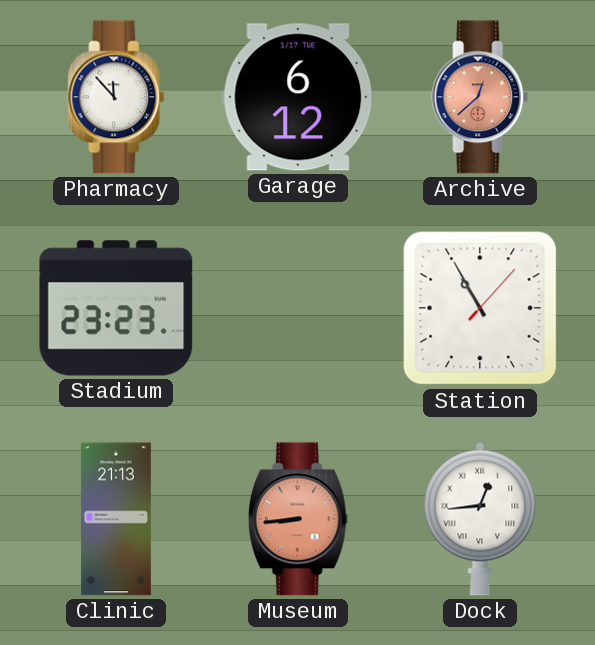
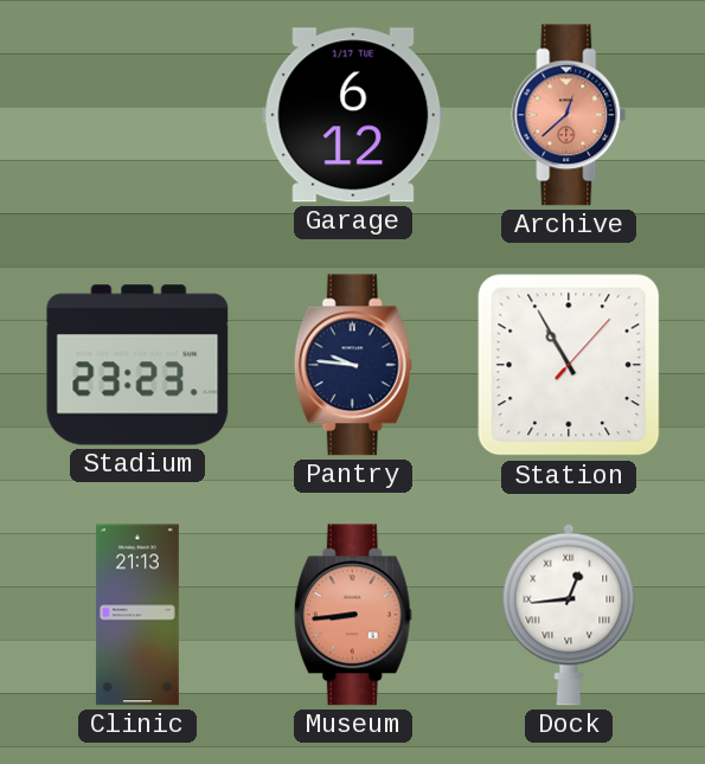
Pharmacy: 11:53 -> none
Pantry: none -> 9:46
